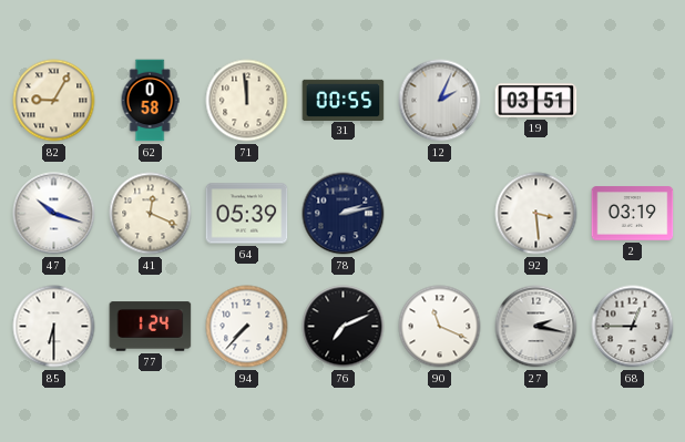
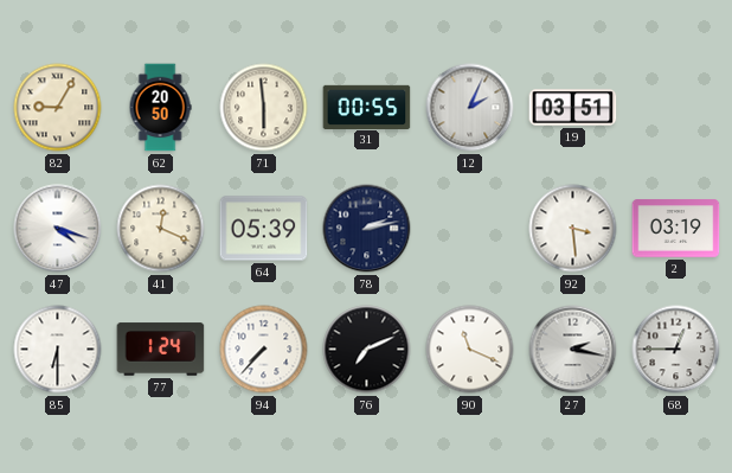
62: 0:58 -> 20:50
71: 11:59 -> 5:59
47: 10:18 -> 4:18
